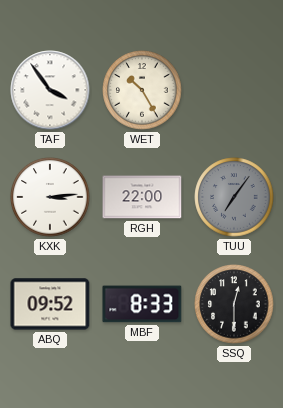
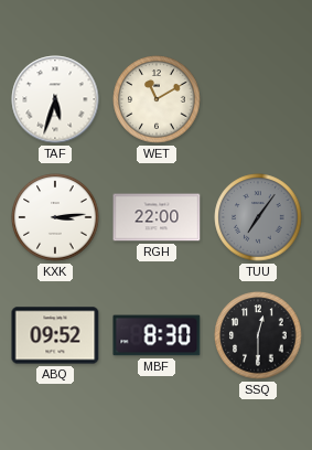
TAF: 3:54 -> 5:33
WET: 10:25 -> 11:10
MBF: 8:33 -> 8:30
